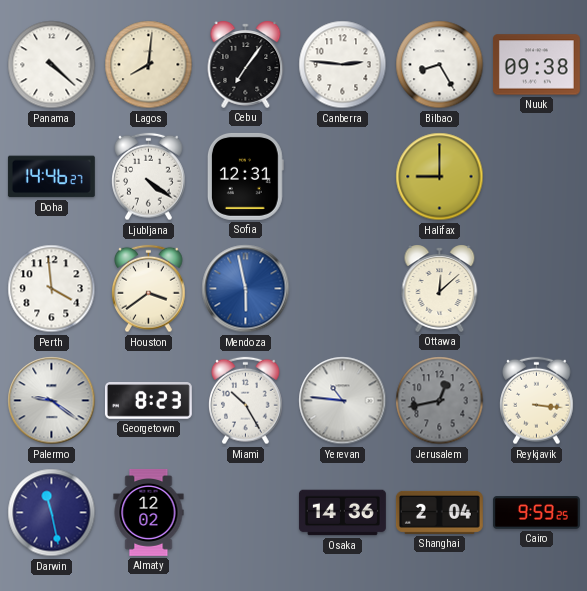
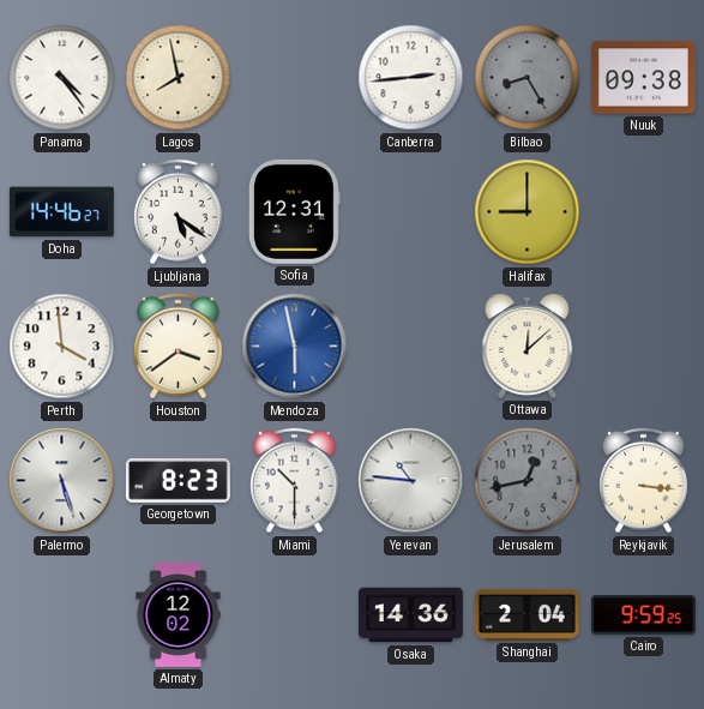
Panama: 4:22 -> 4:24
Lagos: 8:01 -> 7:58
Cebu: 7:06 -> none
Canberra: 2:46 -> 2:44
Bilbao dial: white -> grey
Ljubljana: 4:21 -> 5:21
Palermo: 9:21 -> 5:27
Miami: 10:25 -> 10:30
Darwin: 11:28 -> none
